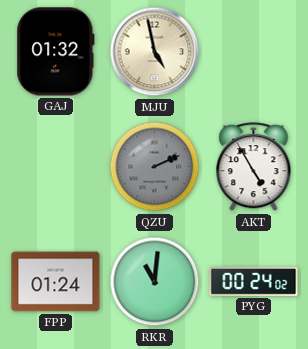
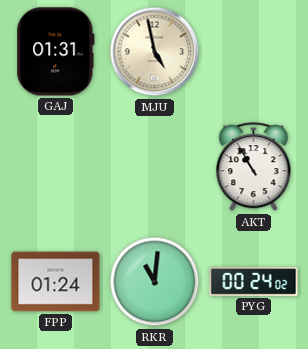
GAJ: 01:32 -> 01:31
QZU: 2:11 -> none
AKT: 4:55 -> 10:55
